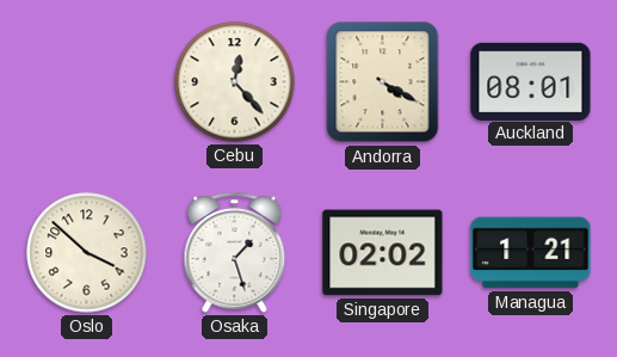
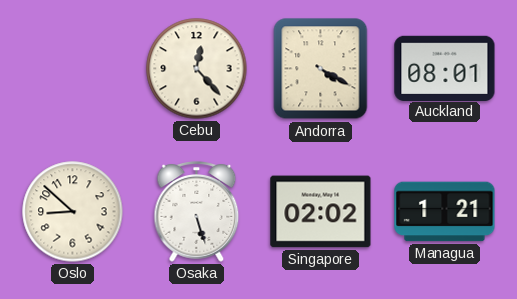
Oslo: 3:52 -> 8:52
Osaka: 1:27 -> 5:27
